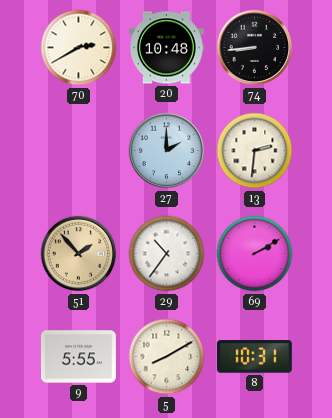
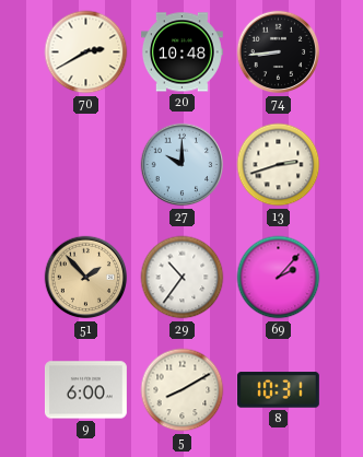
27: 2:00 -> 10:00
13: 2:31 -> 2:42
69: 2:10 -> 2:07
9: 5:55 -> 6:00
